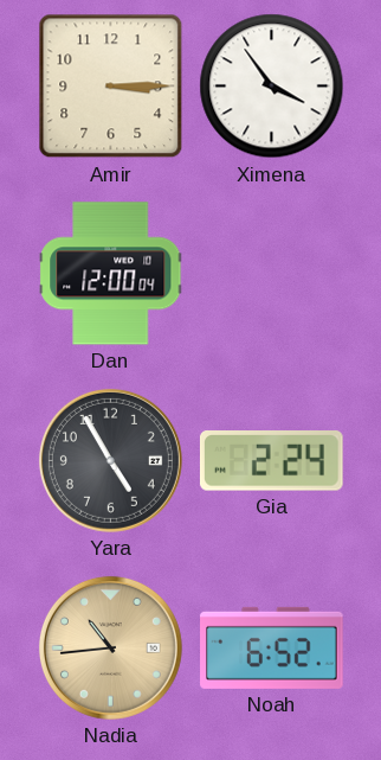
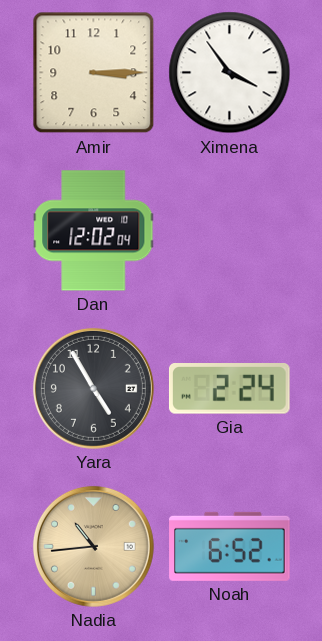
Dan: 12:00 -> 12:02
